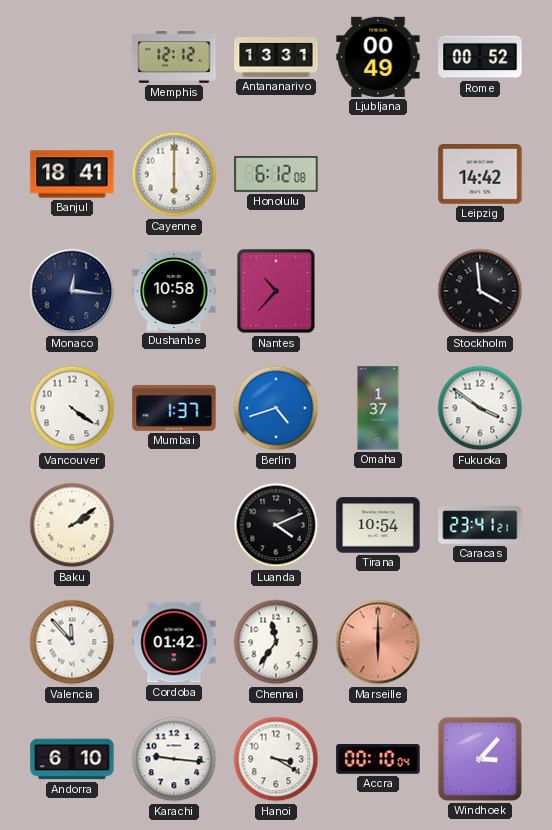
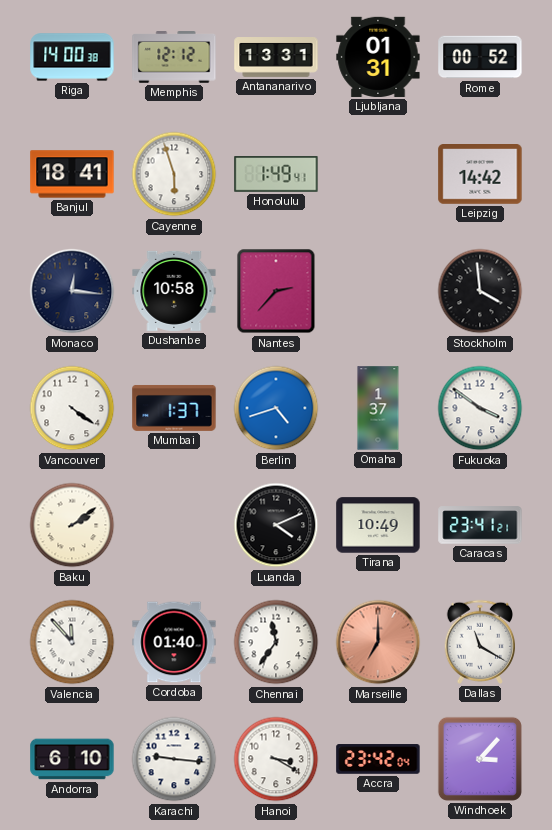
Riga: none -> 14:00
Ljubljana: 00:49 -> 01:31
Cayenne: 6:00 -> 5:57
Honolulu: 6:12 -> 1:49
Nantes: 10:37 -> 2:37
Tirana: 10:54 -> 10:49
Cordoba: 01:42 -> 01:40
Marseille: 6:00 -> 7:00
Dallas: none -> 11:20
Accra: 00:10 -> 23:42
